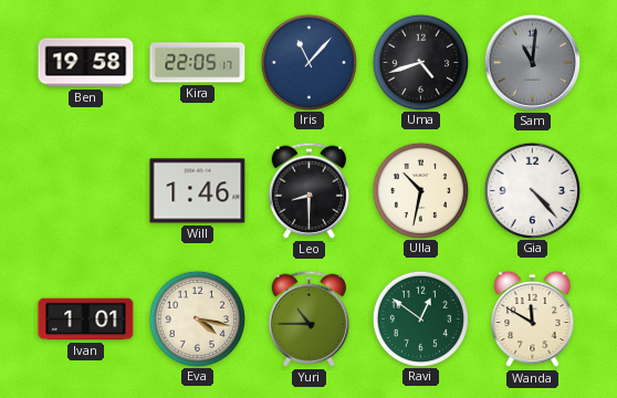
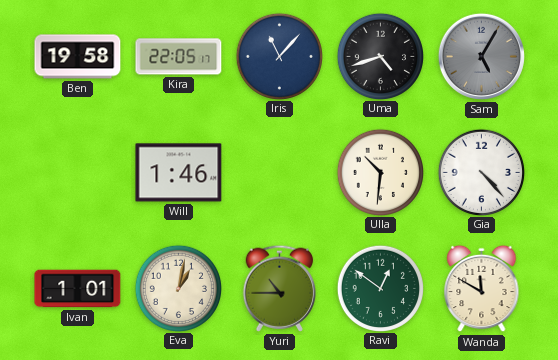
Sam: 11:01 -> 5:05
Leo: 8:30 -> none
Ulla: 10:32 -> 10:31
Eva: 4:17 -> 1:02
